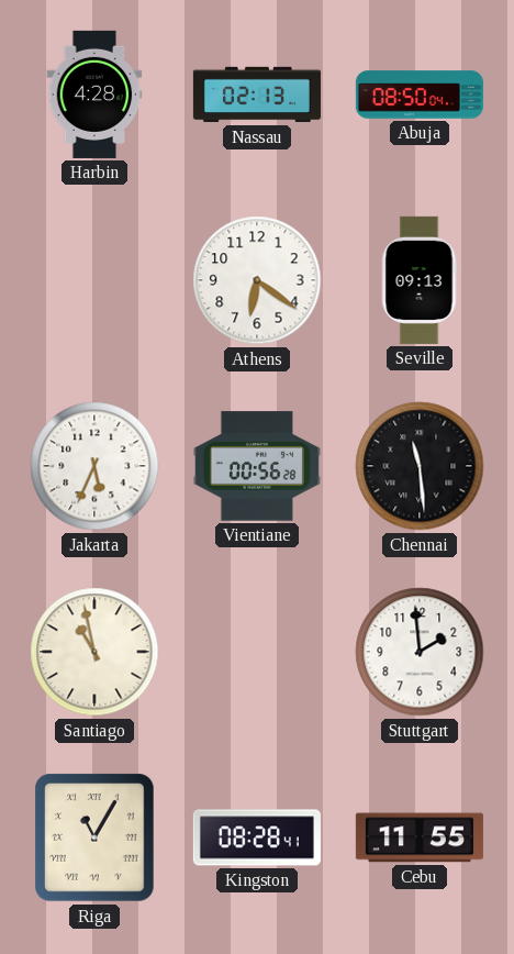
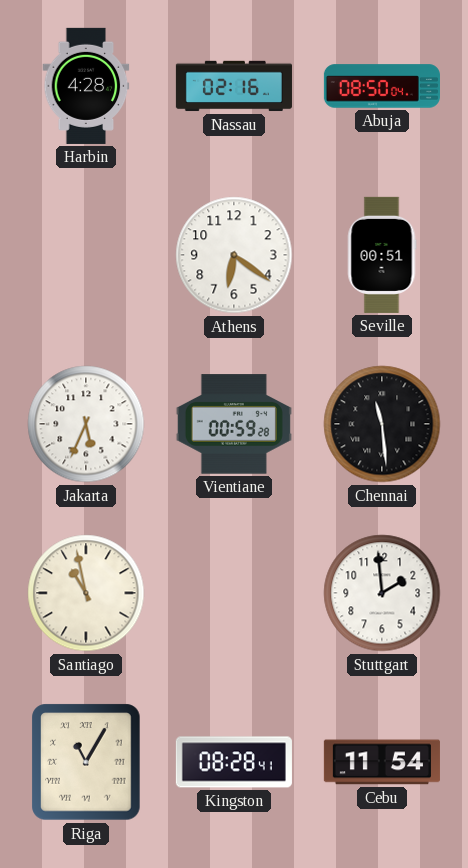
Nassau: 02:13 -> 02:16
Seville: 09:13 -> 00:51
Vientiane: 00:56 -> 00:59
Cebu: 11:55 -> 11:54
